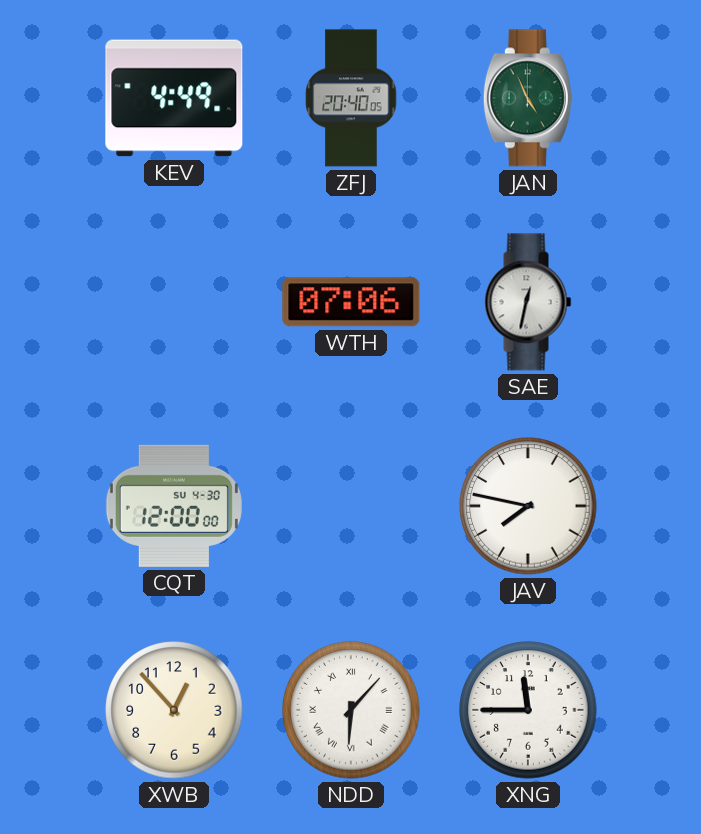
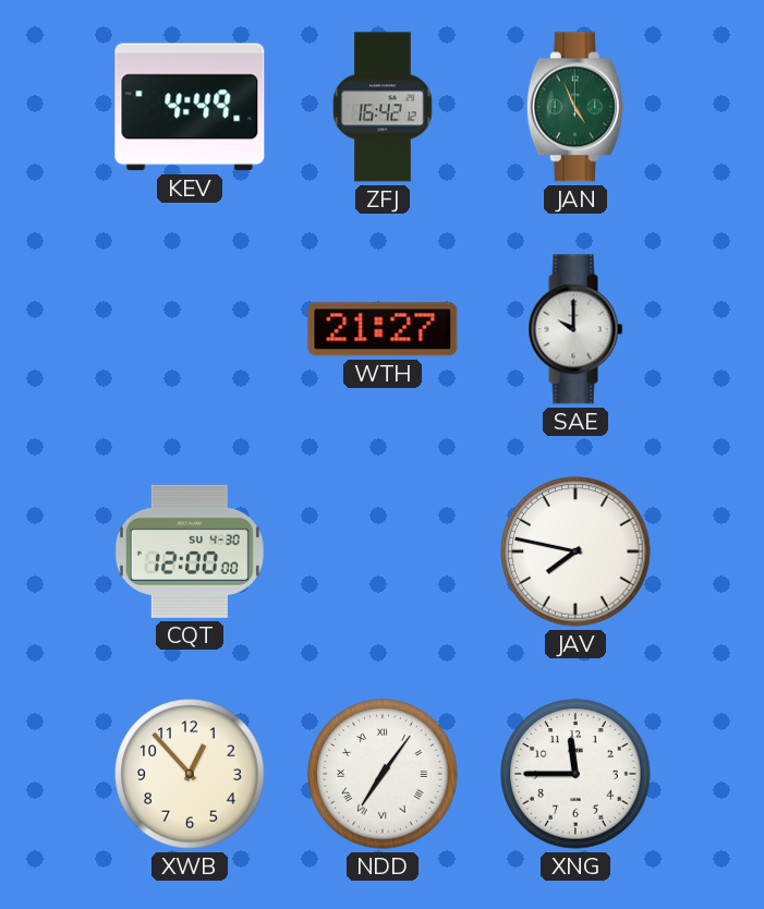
ZFJ: 20:40 -> 16:42
WTH: 07:06 -> 21:27
SAE: 12:32 -> 10:00
NDD: 6:07 -> 7:06
